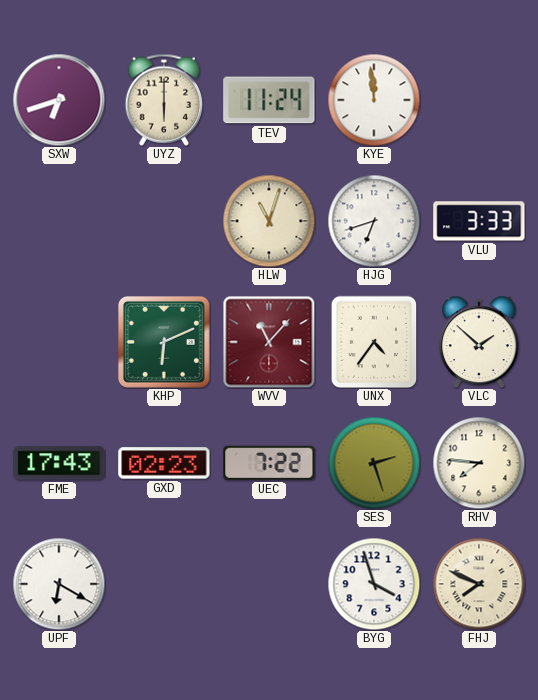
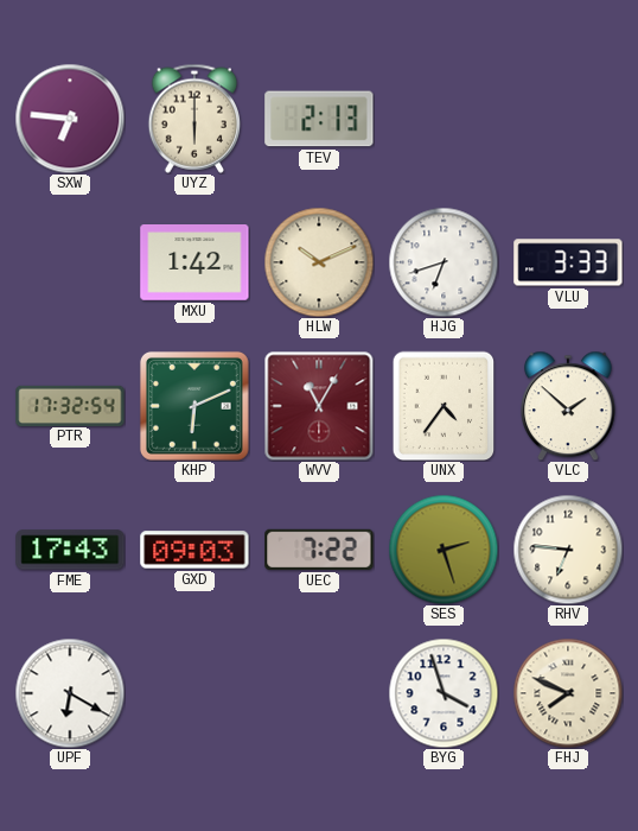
SXW: 6:42 -> 6:46
TEV: 11:24 -> 2:13
KYE: 11:59 -> none
MXU: none -> 1:42
HLW: 11:03 -> 10:11
PTR: none -> 17:32
WVV: 11:07 -> 11:05
GXD: 02:23 -> 09:03
RHV: 7:46 -> 6:46
